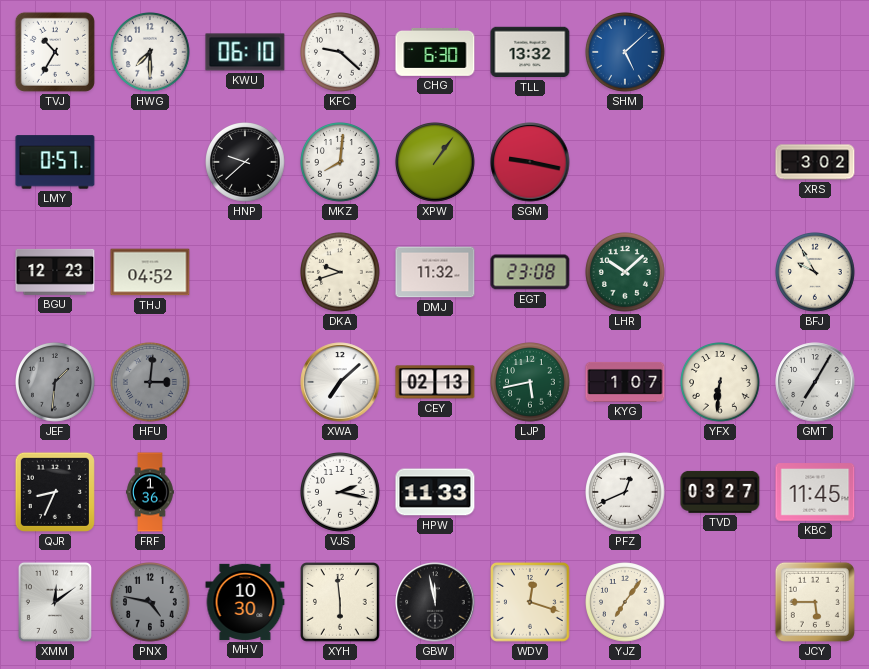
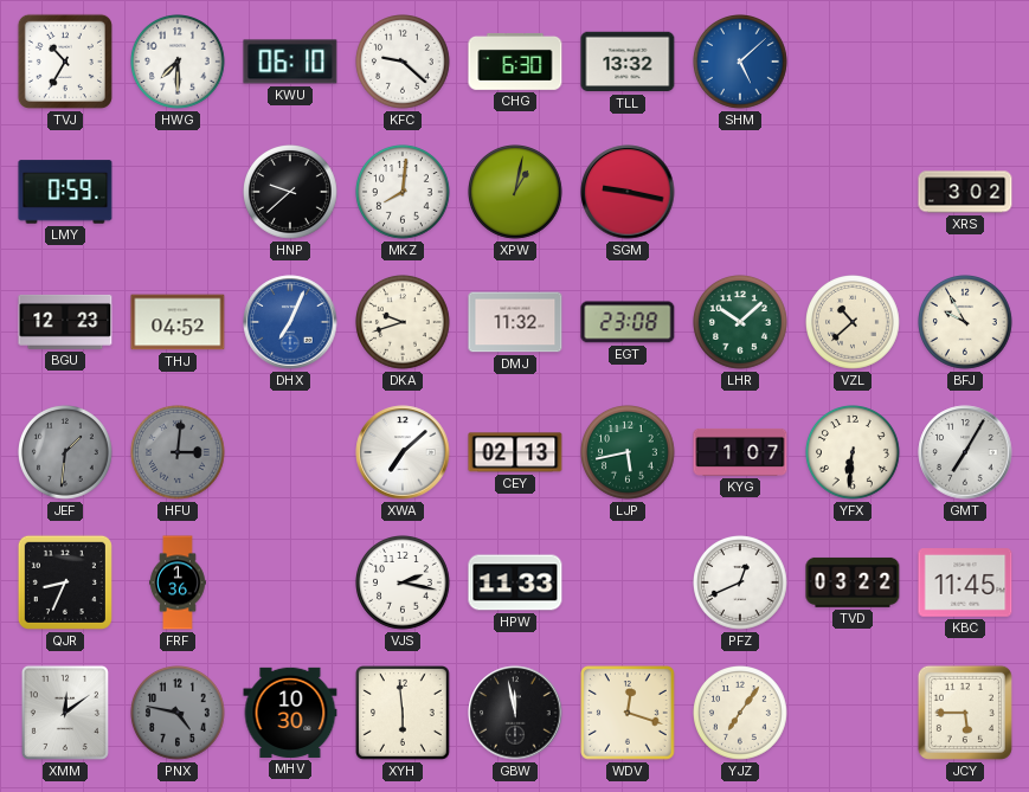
LMY: 0:57 -> 0:59
XPW: 1:06 -> 1:02
DHX: none -> 7:04
VZL: none -> 10:38
TVD: 03:27 -> 03:22
